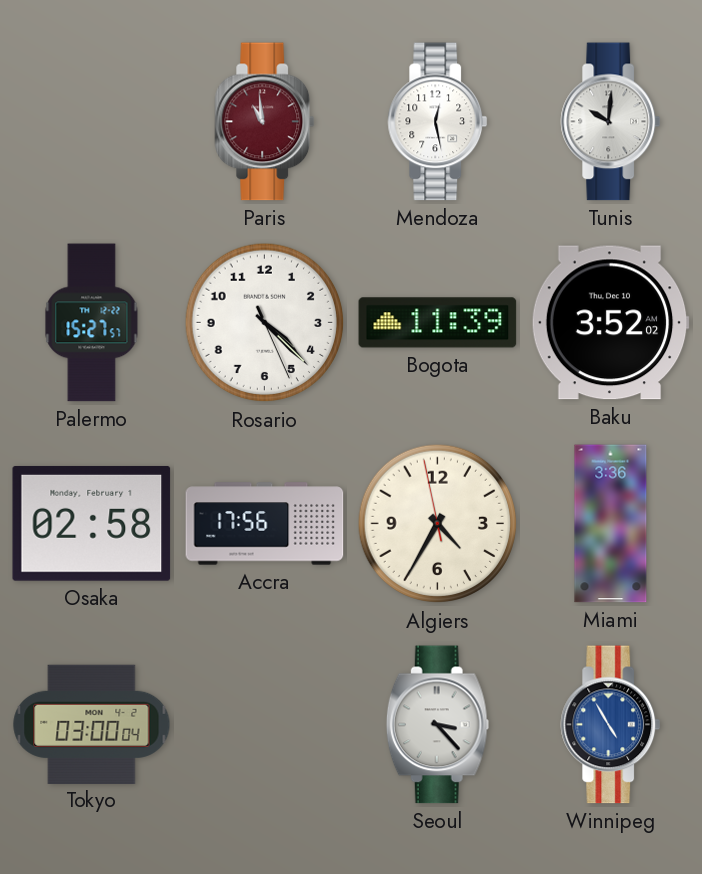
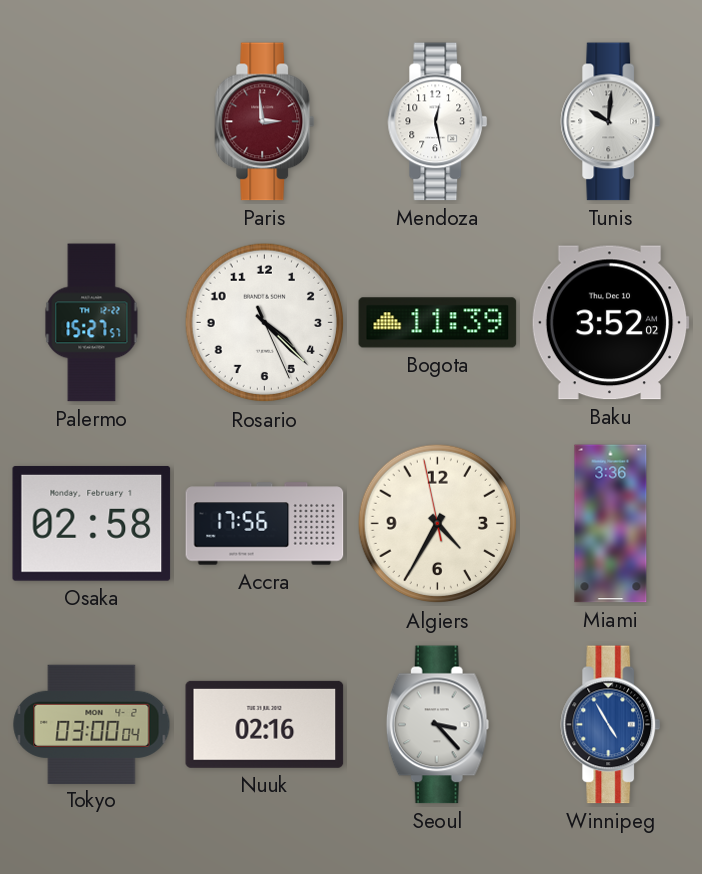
Paris: 10:59 -> 2:59
Nuuk: none -> 02:16
